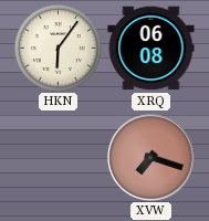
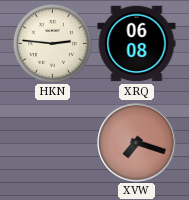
HKN: 6:06 -> 2:46
